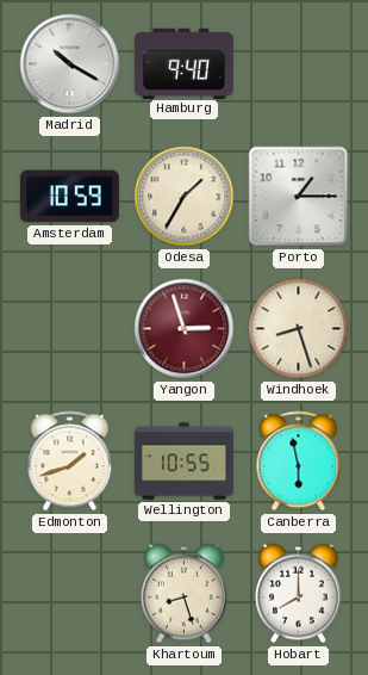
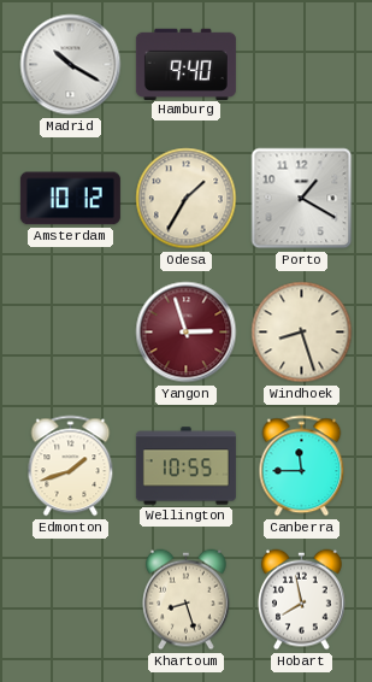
Amsterdam: 10:59 -> 10:12
Porto: 1:15 -> 1:20
Canberra: 5:58 -> 11:45
Hobart: 8:00 -> 7:58
